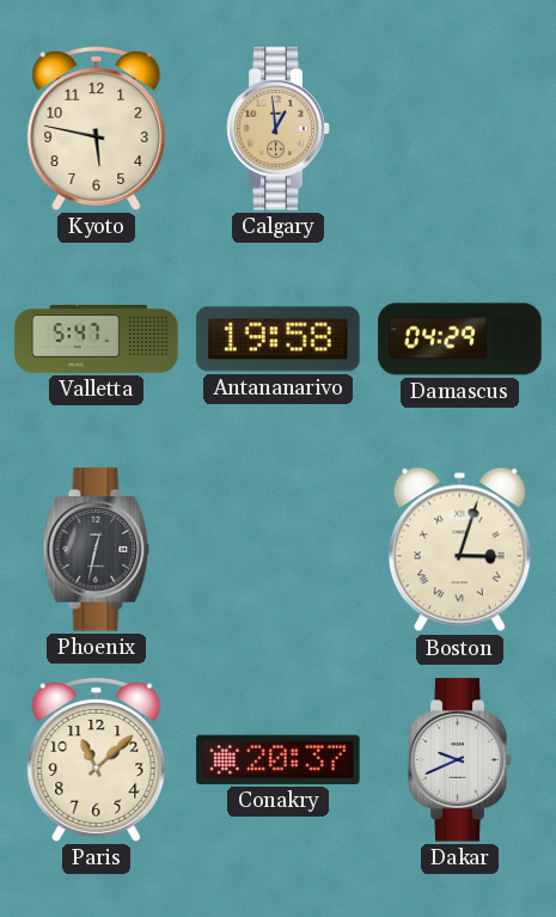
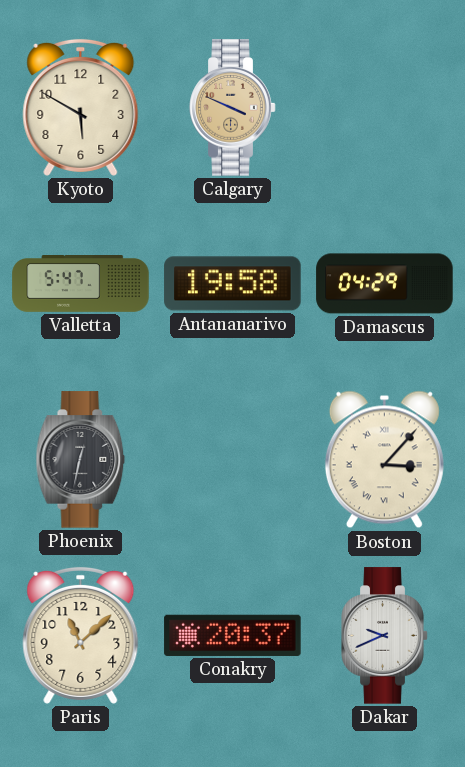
Kyoto: 5:47 -> 5:50
Calgary: 12:59 -> 3:49
Boston: 3:03 -> 3:07
